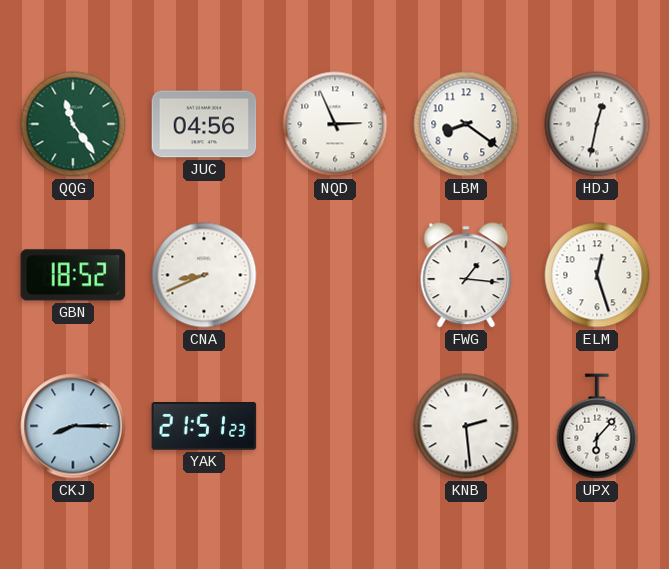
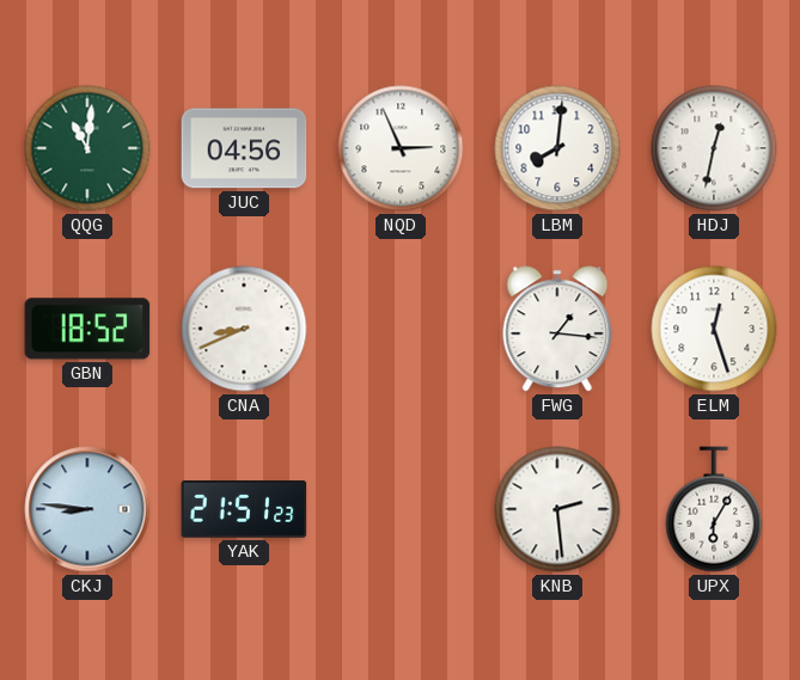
QQG: 11:24 -> 11:01
LBM: 8:21 -> 8:01
CKJ: 8:15 -> 8:46
UPX: 6:07 -> 6:05
